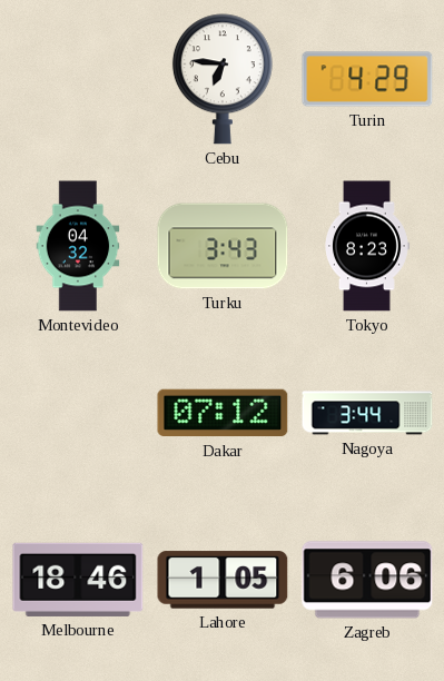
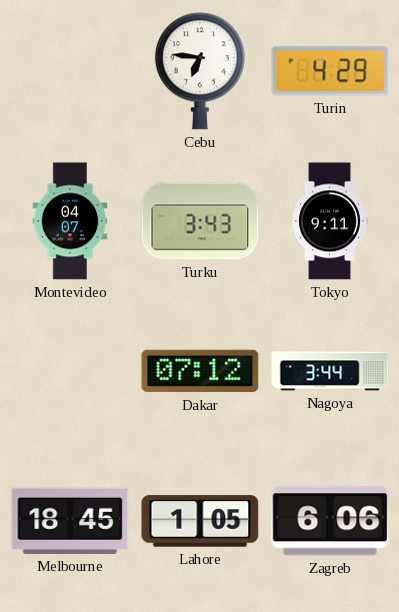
Montevideo: 04:32 -> 04:07
Tokyo: 8:23 -> 9:11
Melbourne: 18:46 -> 18:45
